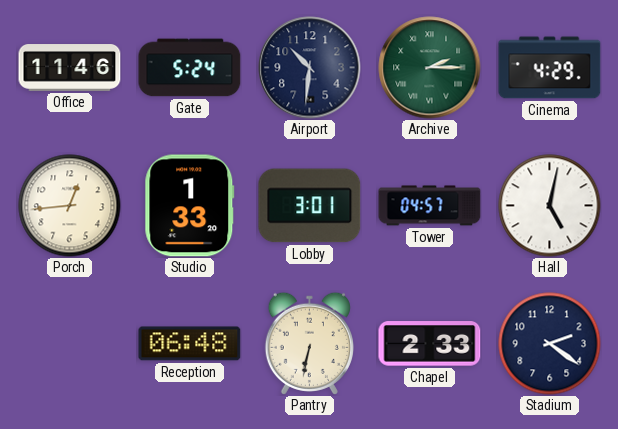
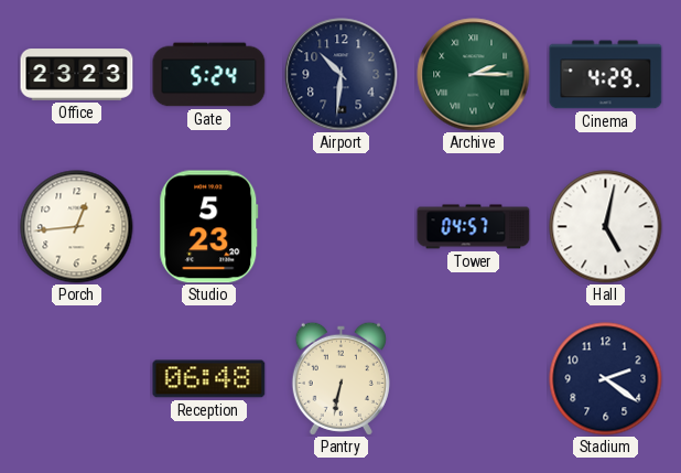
Office: 11:46 -> 23:23
Studio: 1:33 -> 5:23
Lobby: 3:01 -> none
Chapel: 2:33 -> none
